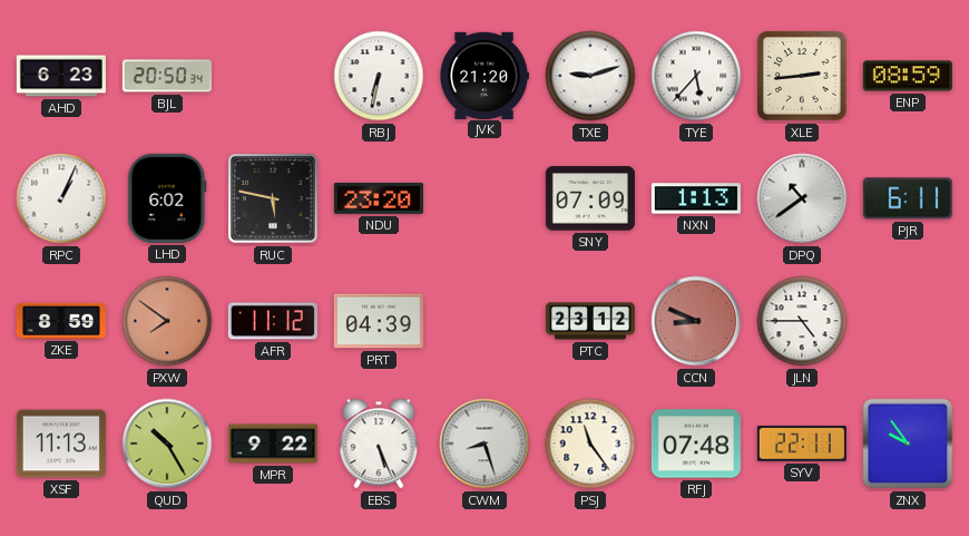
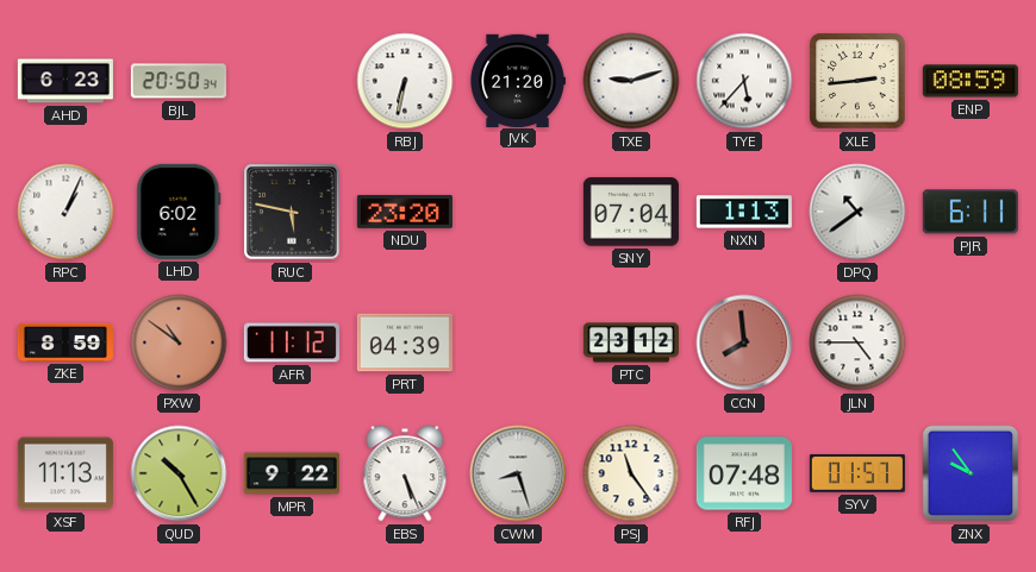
SNY: 07:09 -> 07:04
PXW: 7:51 -> 10:51
CCN: 8:49 -> 7:59
SYV: 22:11 -> 01:57
